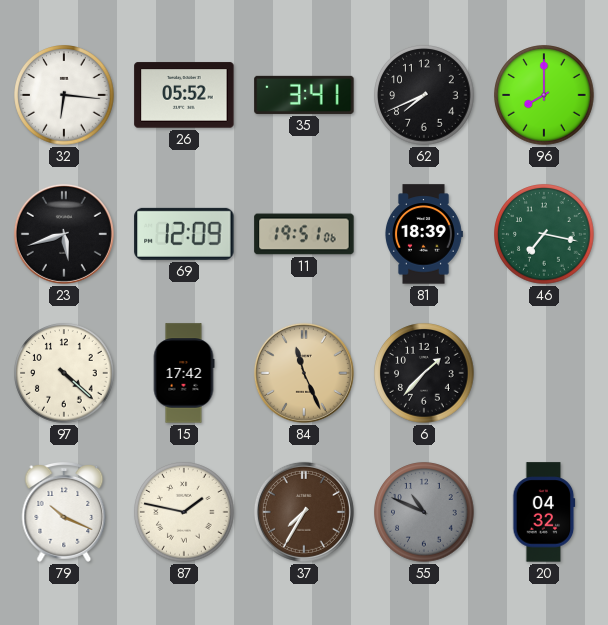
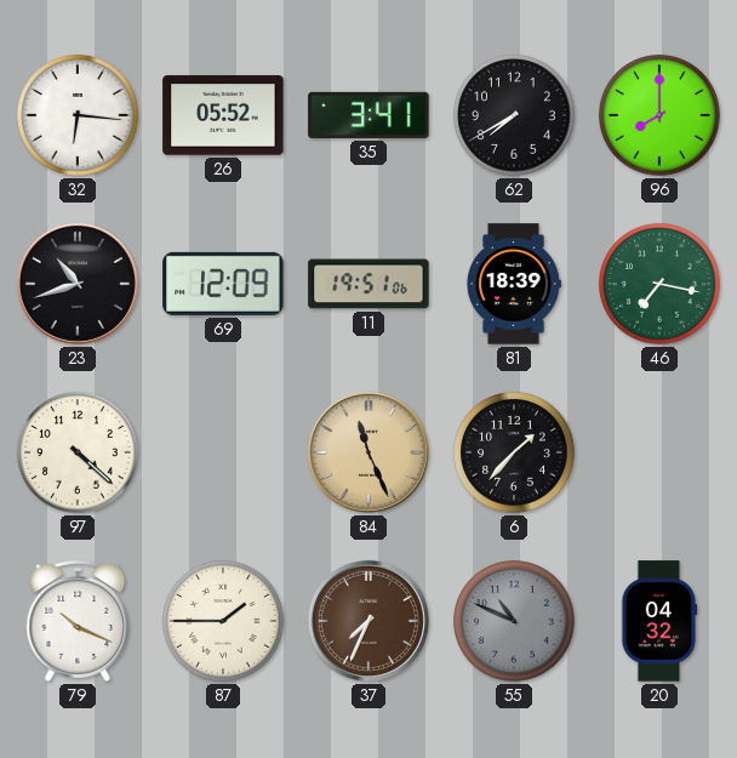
62: 7:41 -> 7:40
23: 5:42 -> 10:42
15: 17:42 -> none
87: 1:47 -> 1:45
37: 7:35 -> 7:34
